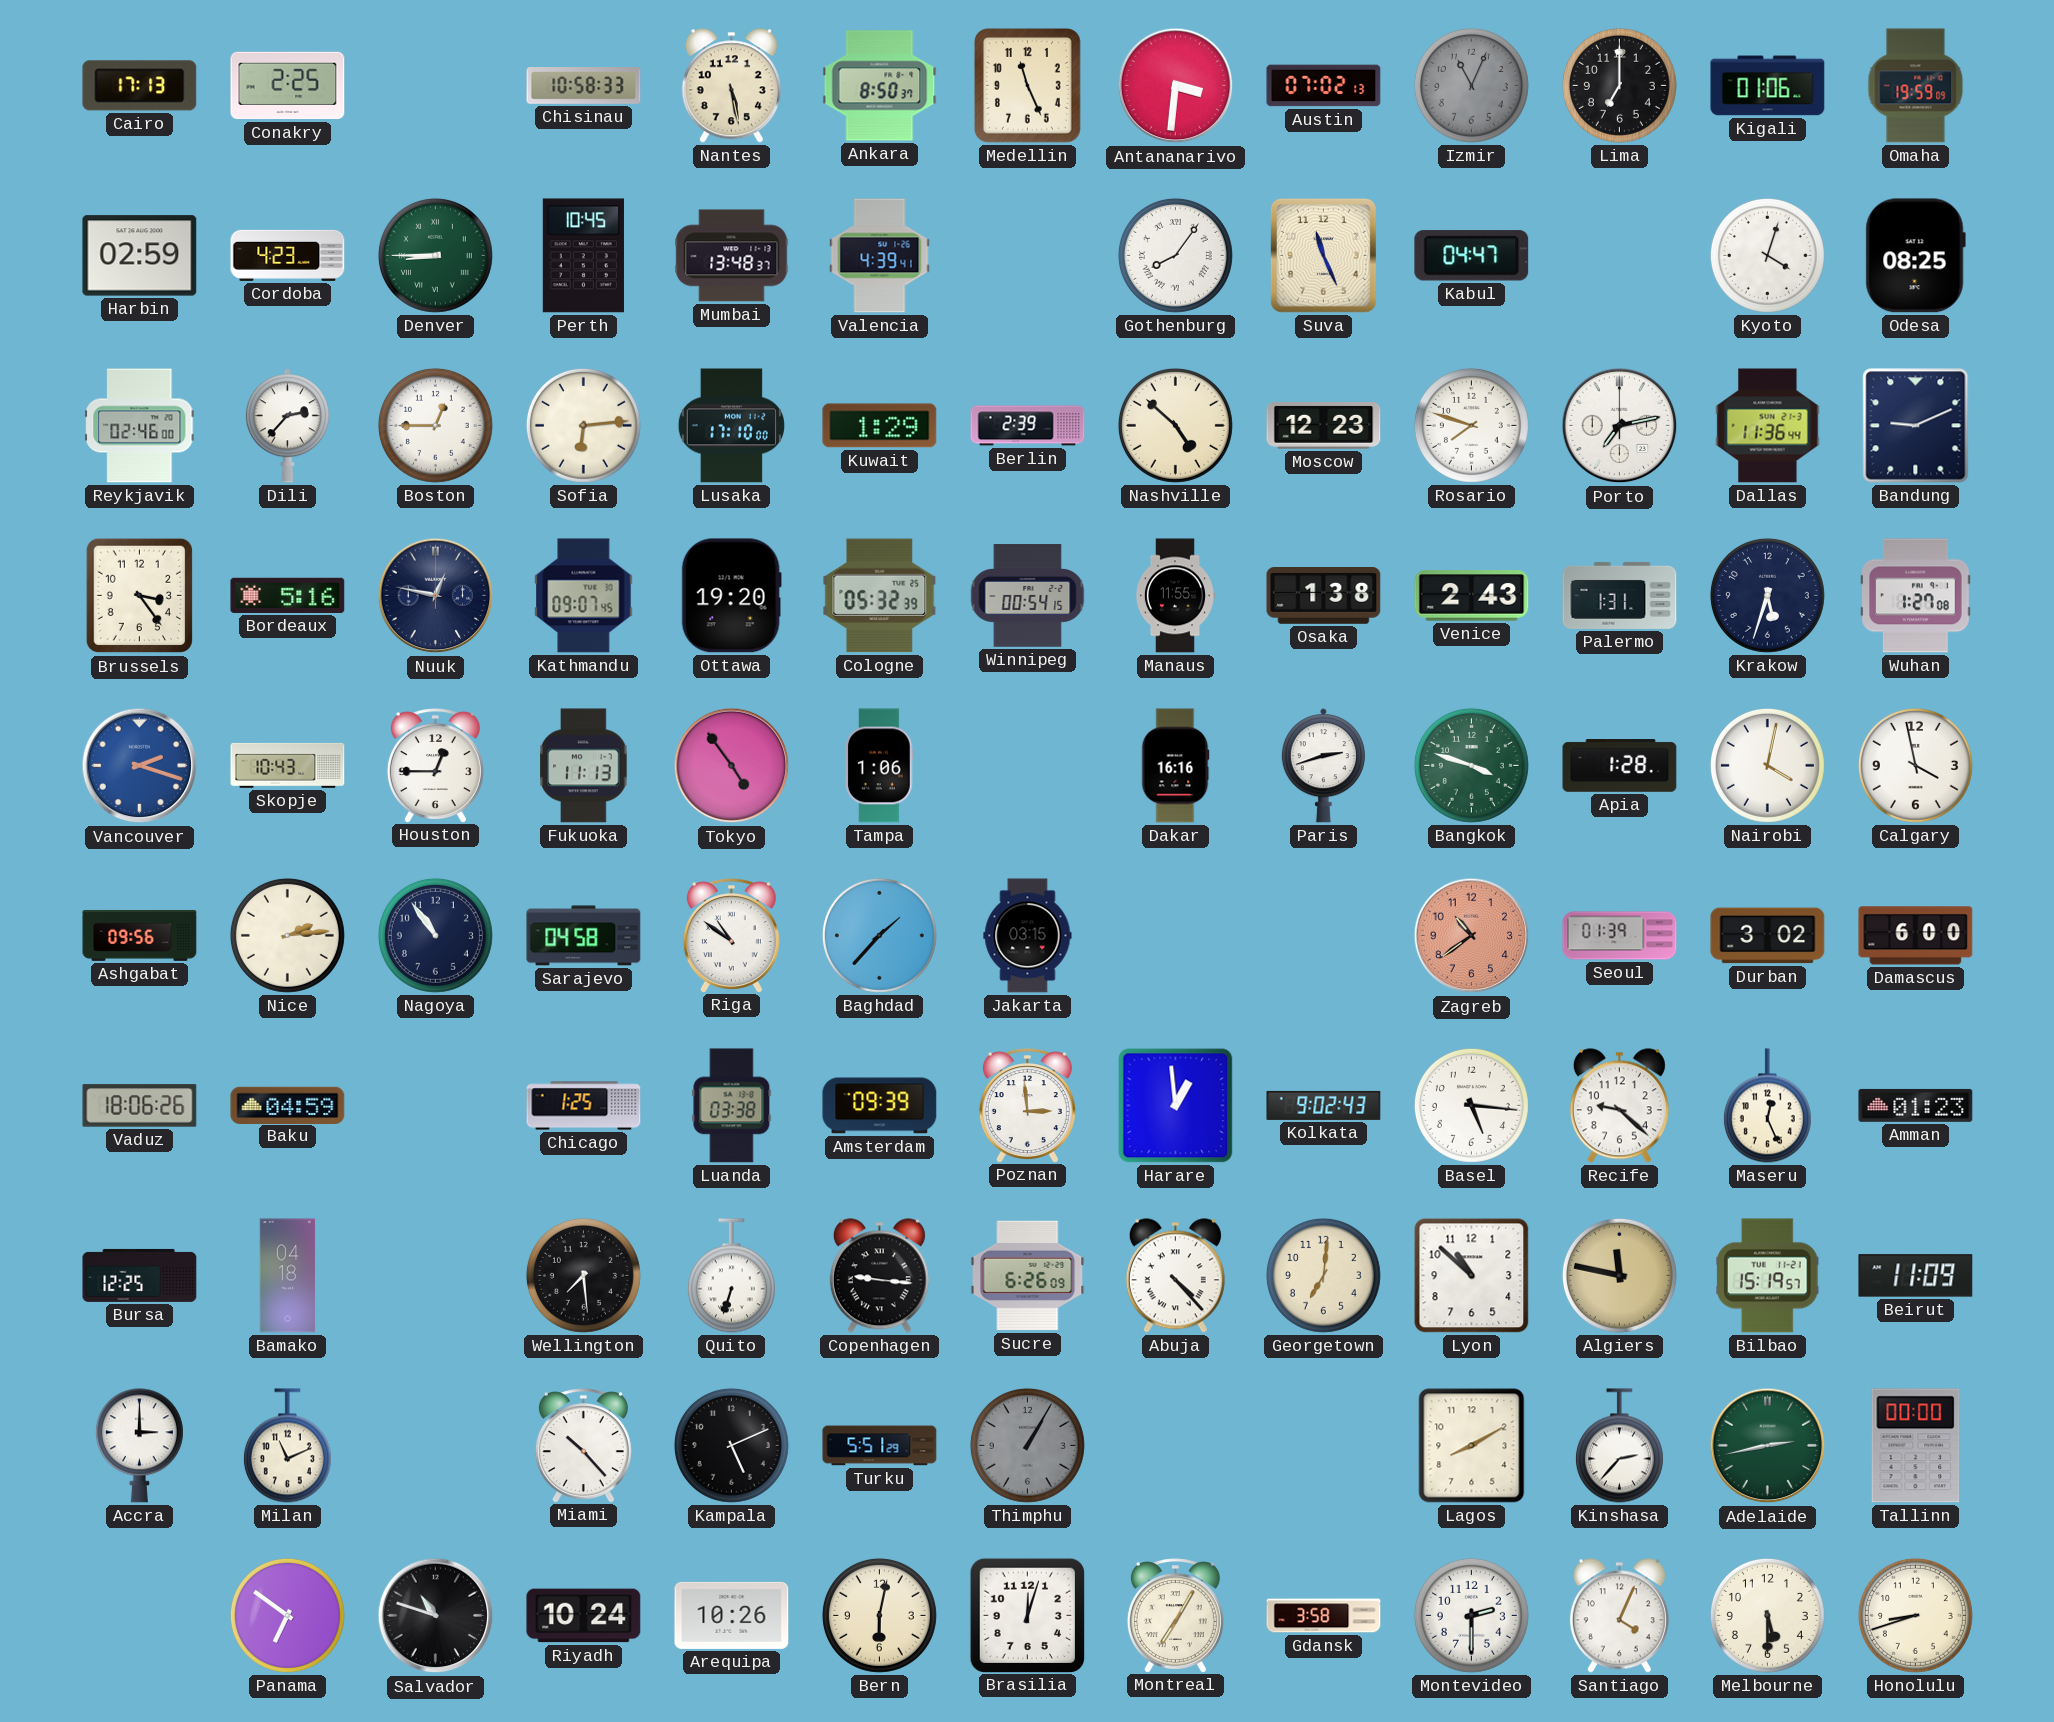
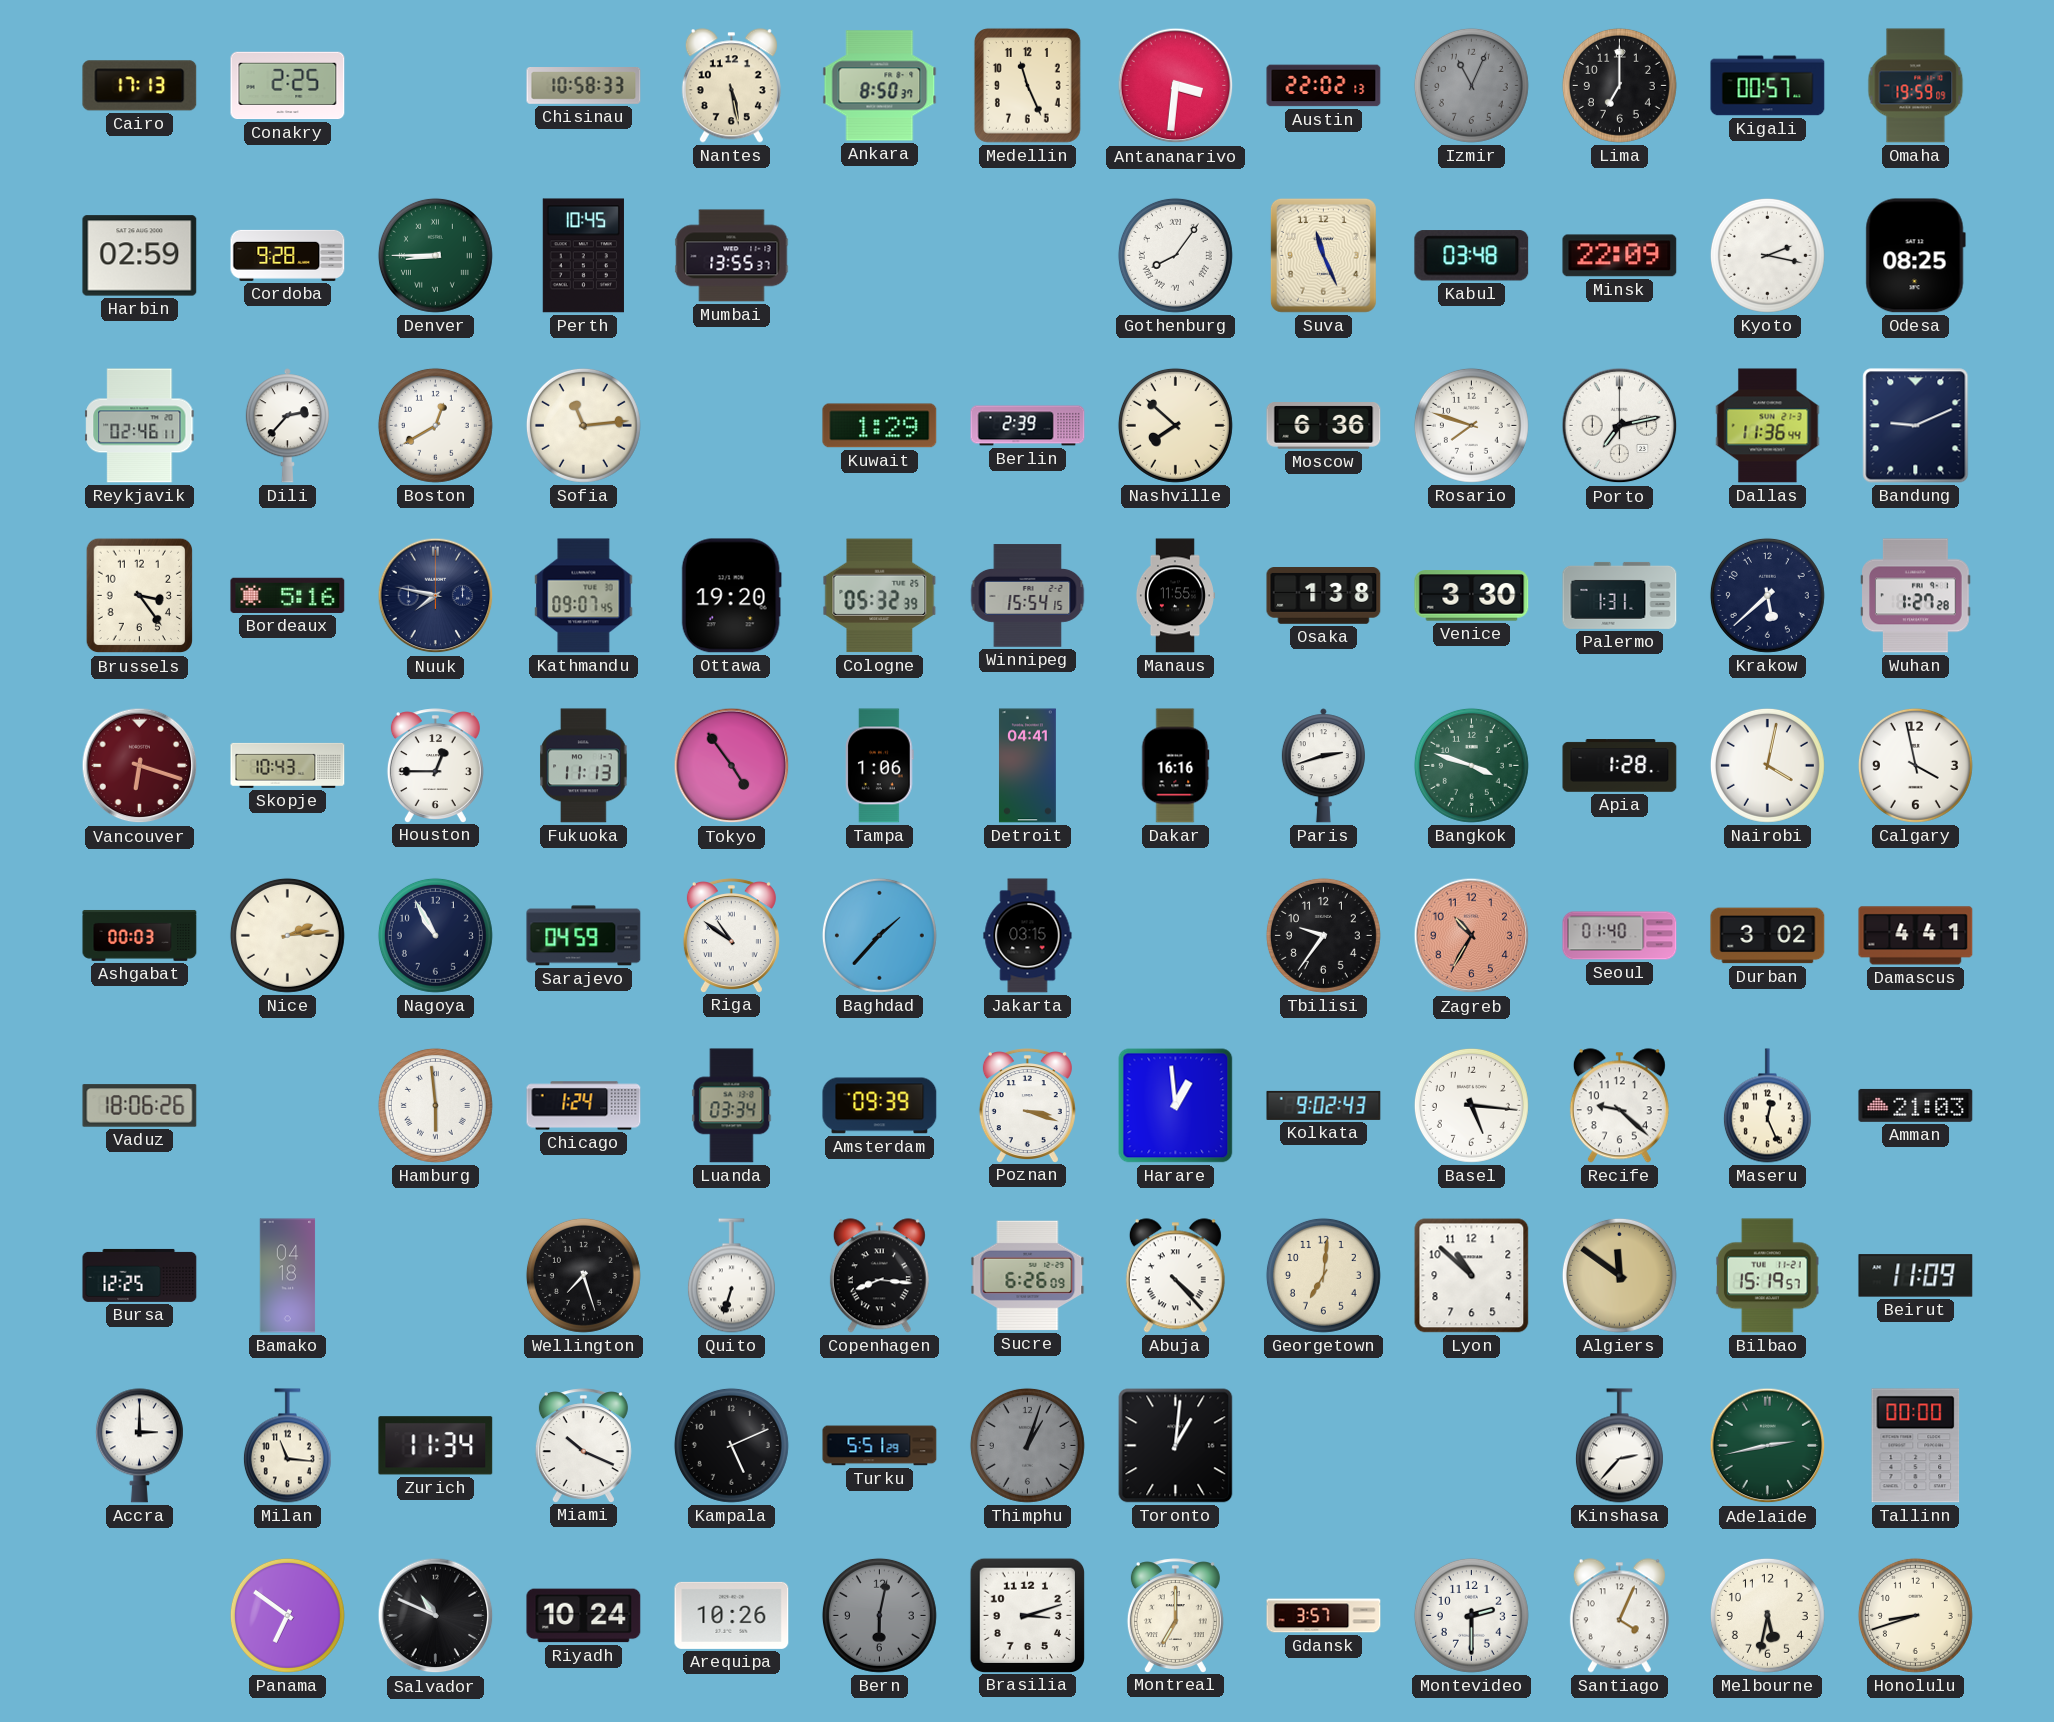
Austin: 07:02 -> 22:02
Kigali: 01:06 -> 00:57
Cordoba: 4:23 -> 9:28
Mumbai: 13:48 -> 13:55
Valencia: 4:39 -> none
Kabul: 04:47 -> 03:48
Minsk: none -> 22:09
Kyoto: 4:03 -> 2:17
Reykjavik: 02:46:00 -> 02:46:11
Boston: 12:45 -> 12:40
Sofia: 6:14 -> 11:14
Lusaka: 17:10 -> none
Nashville: 4:52 -> 7:52
Moscow: 12:23 -> 6:36
Nuuk: 12:47 -> 7:47
Winnipeg: 00:54 -> 15:54
Venice: 2:43 -> 3:30
Krakow: 5:33 -> 5:38
Wuhan: 1:27:08 -> 1:27:28
Vancouver: 2:18 -> 6:18
Vancouver dial: blue -> burgundy
Detroit: none -> 04:41
Ashgabat: 09:56 -> 00:03
Nagoya: 10:54 -> 10:55
Sarajevo: 04:58 -> 04:59
Tbilisi: none -> 9:36
Zagreb: 10:39 -> 10:35
Seoul: 01:39 -> 01:40
Damascus: 6:00 -> 4:41
Baku: 04:59 -> none
Hamburg: none -> 5:59
Chicago: 1:25 -> 1:24
Luanda: 03:38 -> 03:34
Poznan: 2:59 -> 3:18
Amman: 01:23 -> 21:03
Wellington: 7:29 -> 7:27
Copenhagen: 9:16 -> 8:16
Algiers: 11:47 -> 11:51
Milan: 11:11 -> 11:16
Zurich: none -> 11:34
Miami: 10:23 -> 10:19
Thimphu: 1:05 -> 1:03
Toronto: none -> 1:01
Lagos: 8:10 -> none
Salvador: 10:48 -> 10:49
Bern dial: cream -> grey
Brasilia: 12:03 -> 3:12
Montreal: 7:05 -> 7:00
Gdansk: 3:58 -> 3:57
Melbourne: 5:30 -> 5:32
